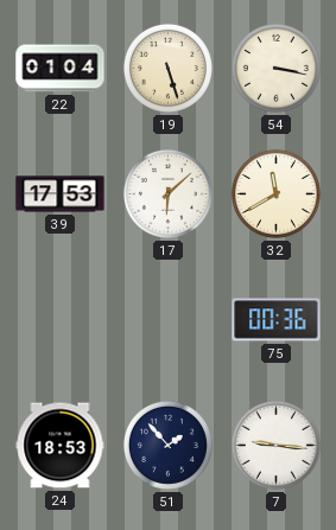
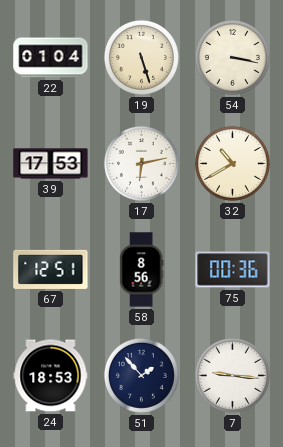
17: 6:08 -> 6:13
32: 11:40 -> 10:40
67: none -> 12:51
58: none -> 8:56
